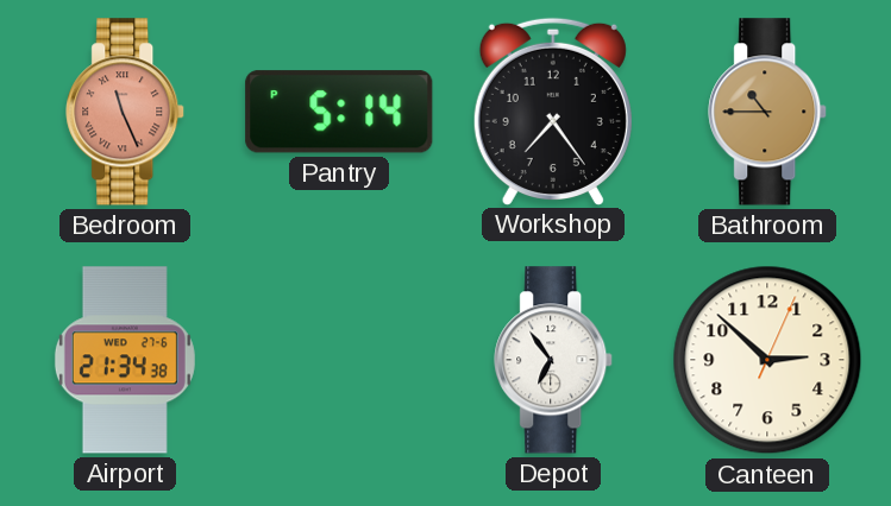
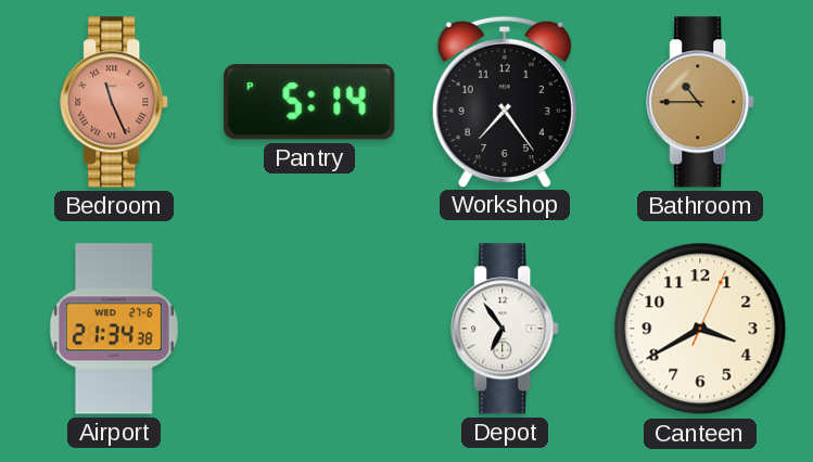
Canteen: 2:52 -> 3:40
